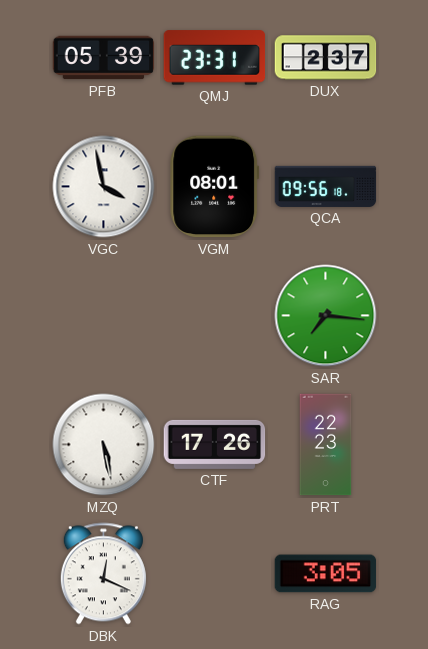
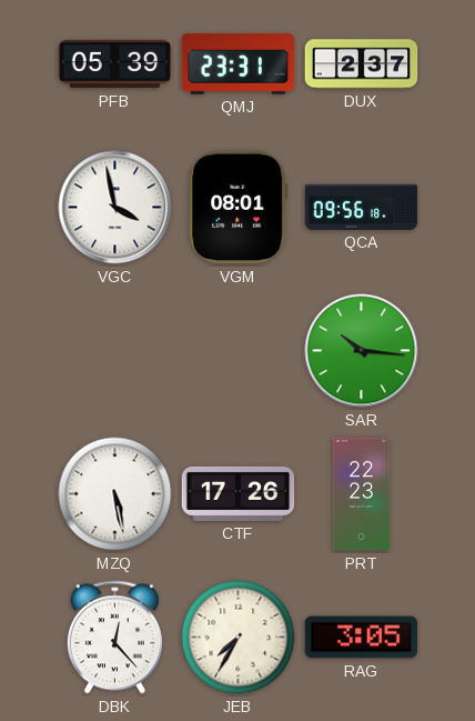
SAR: 7:16 -> 10:16
DBK: 12:19 -> 12:23
JEB: none -> 7:35
